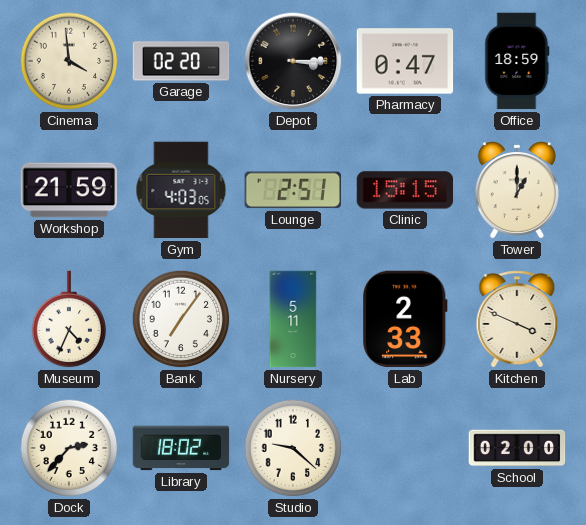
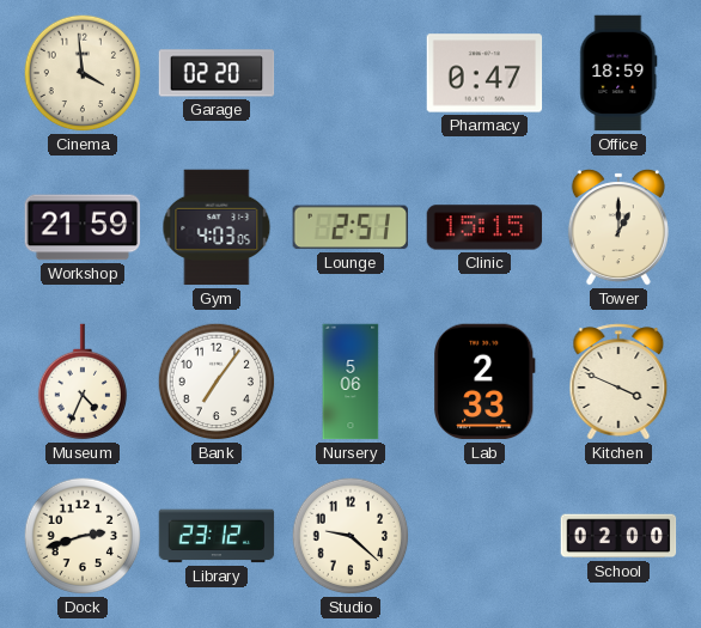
Depot: 3:15 -> none
Nursery: 5:11 -> 5:06
Dock: 2:37 -> 2:42
Library: 18:02 -> 23:12
